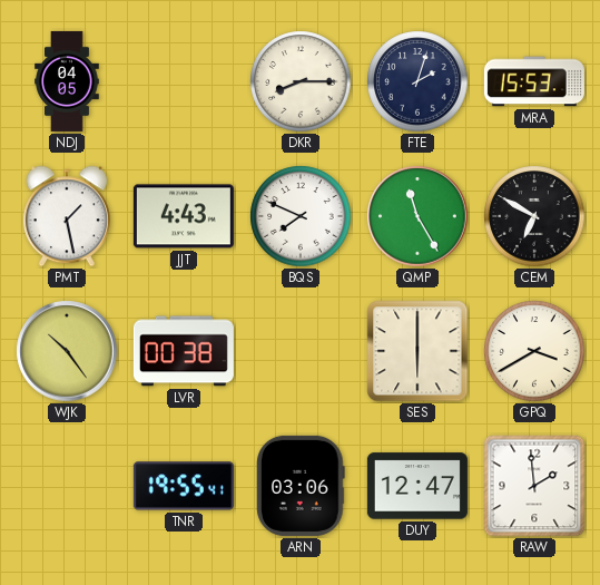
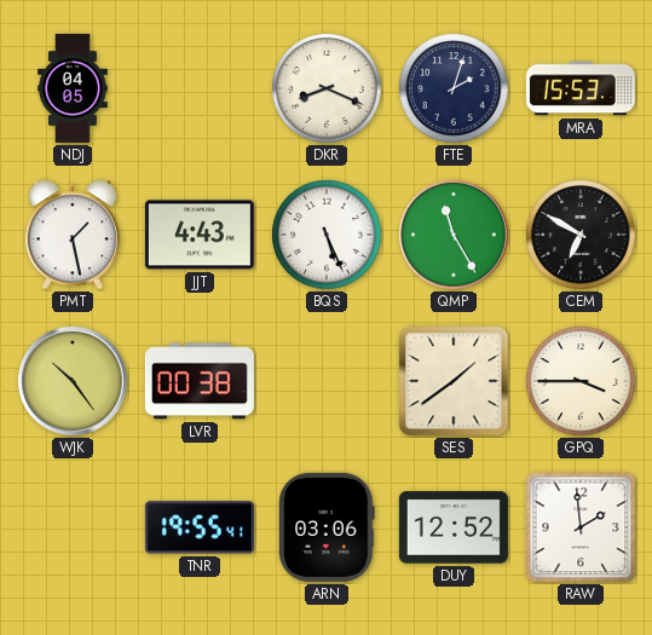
DKR: 8:15 -> 8:19
BQS: 7:49 -> 5:26
SES: 6:00 -> 1:39
GPQ: 3:40 -> 3:45
DUY: 12:47 -> 12:52
